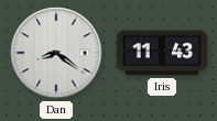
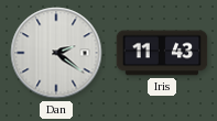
Dan: 8:21 -> 2:21
